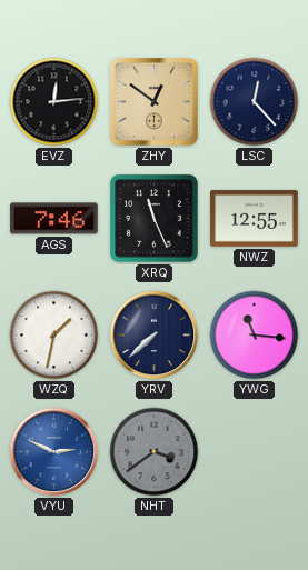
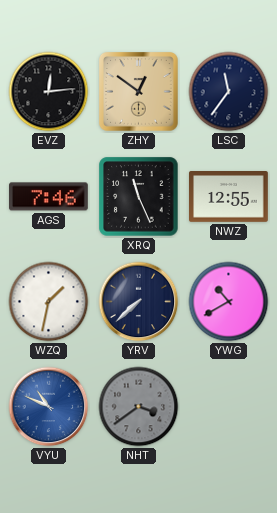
LSC: 12:23 -> 11:36
YWG: 11:16 -> 10:40
VYU: 2:49 -> 10:49
